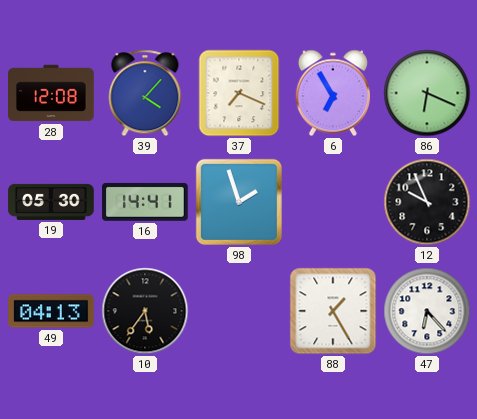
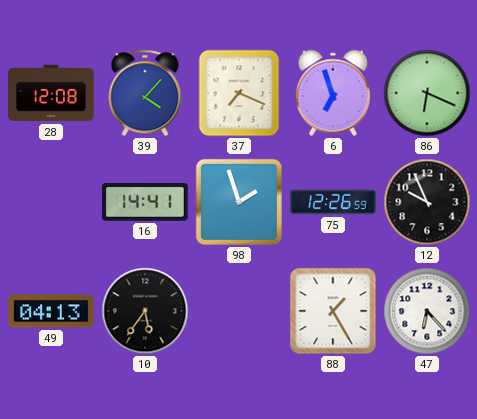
6: 6:55 -> 6:57
19: 05:30 -> none
75: none -> 12:26
